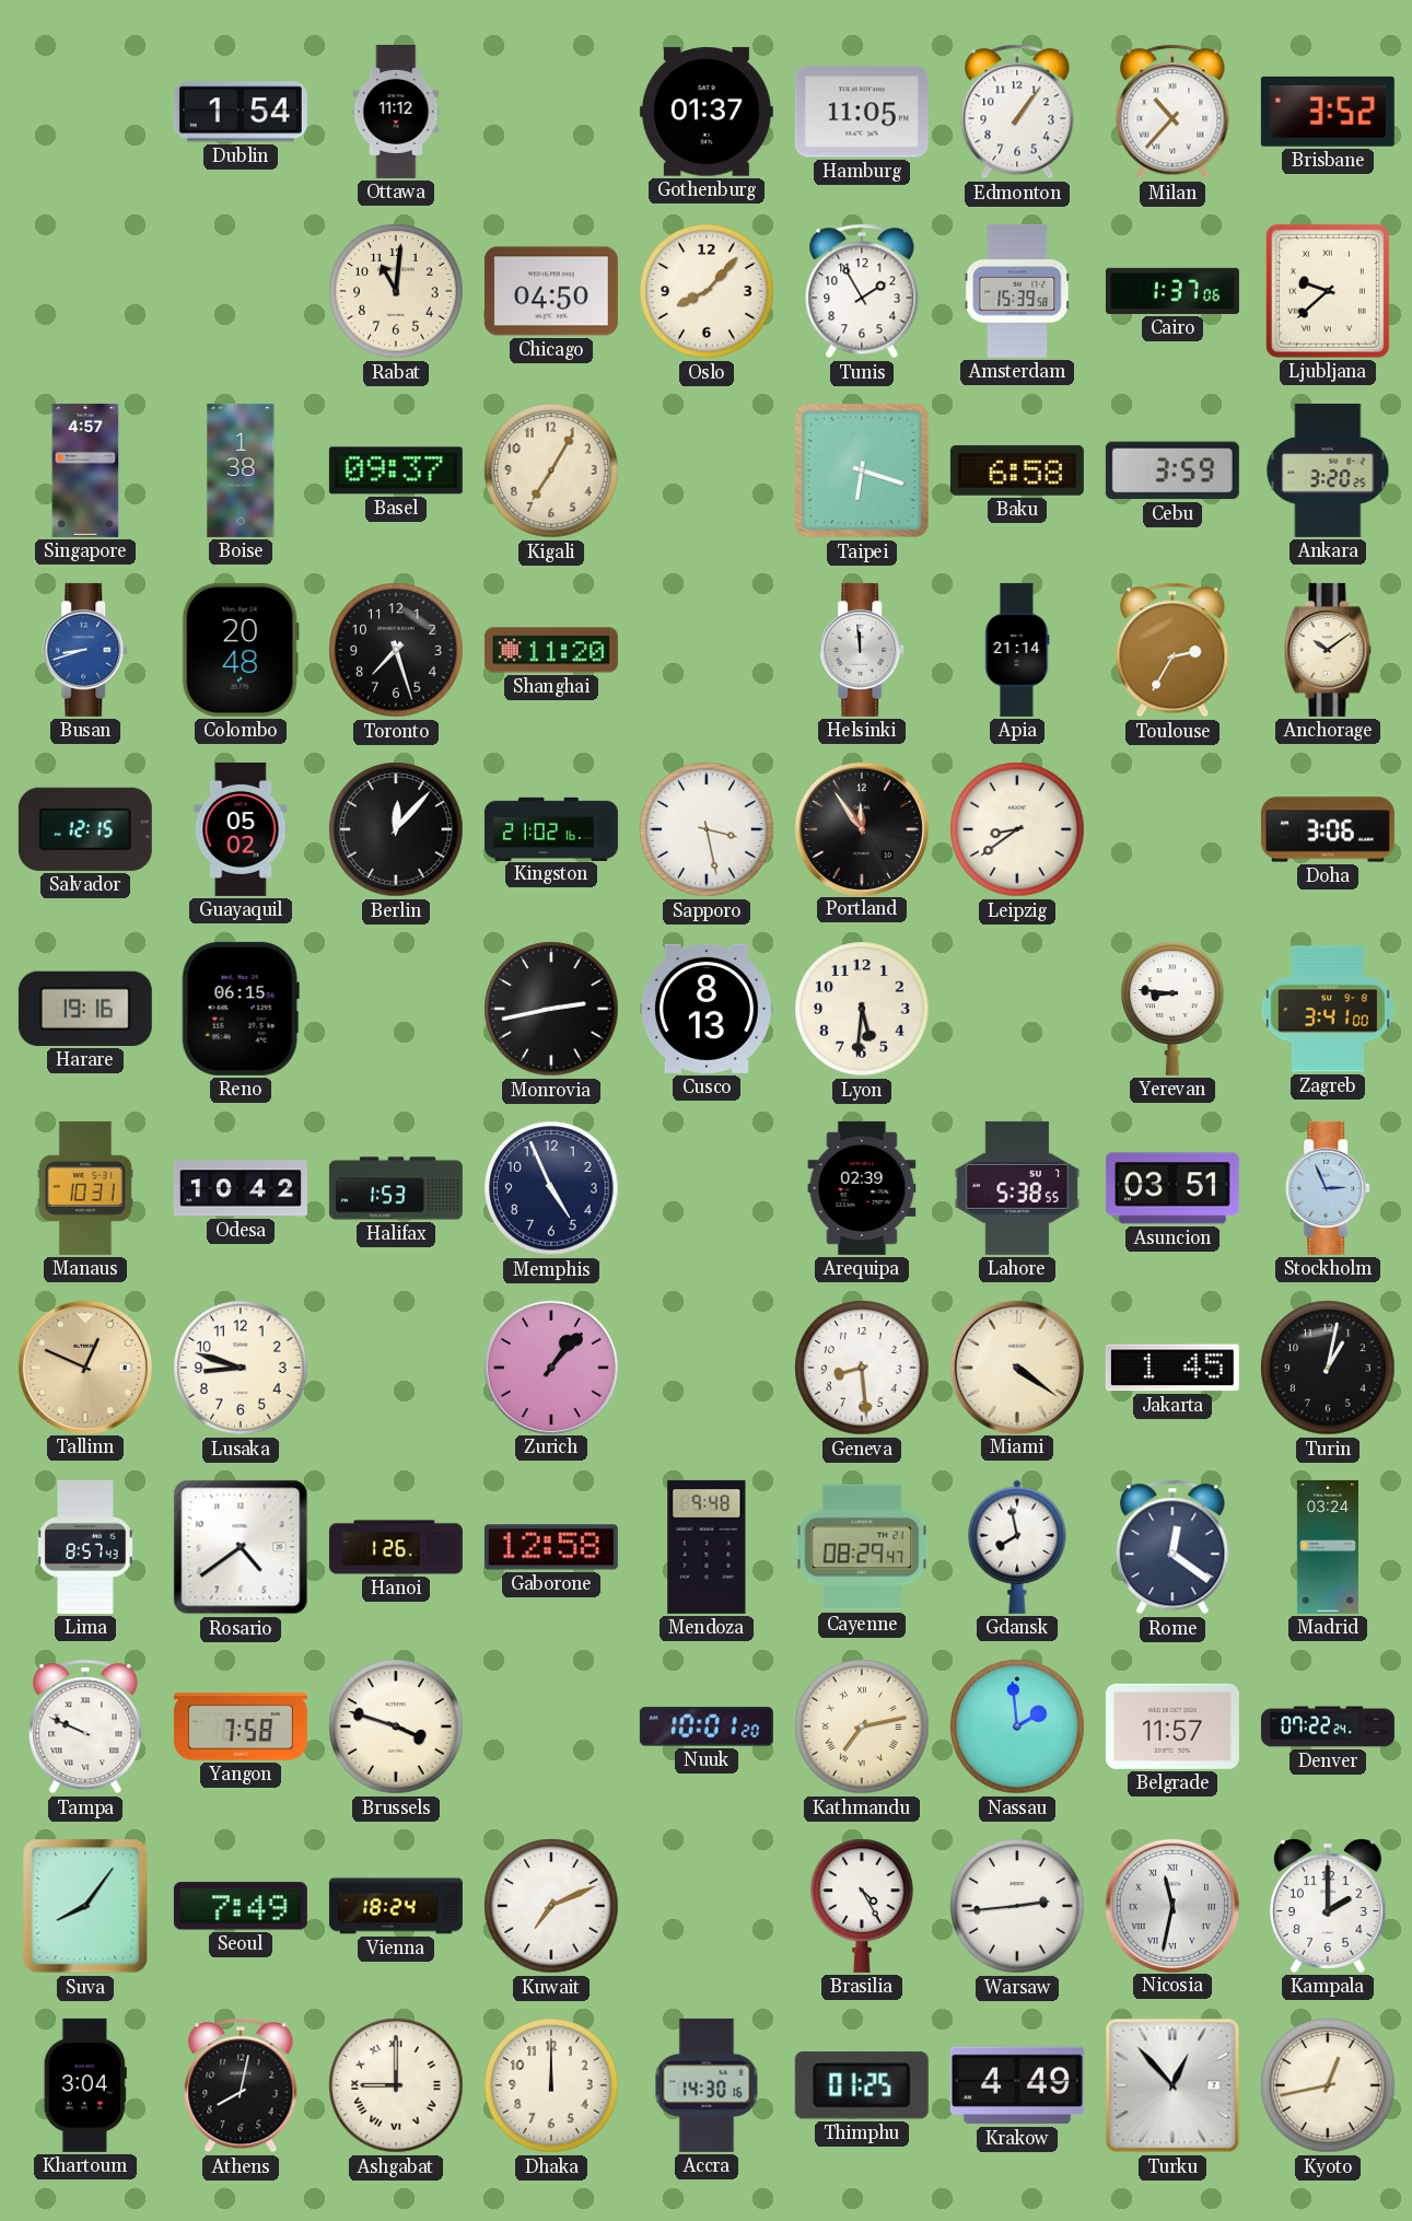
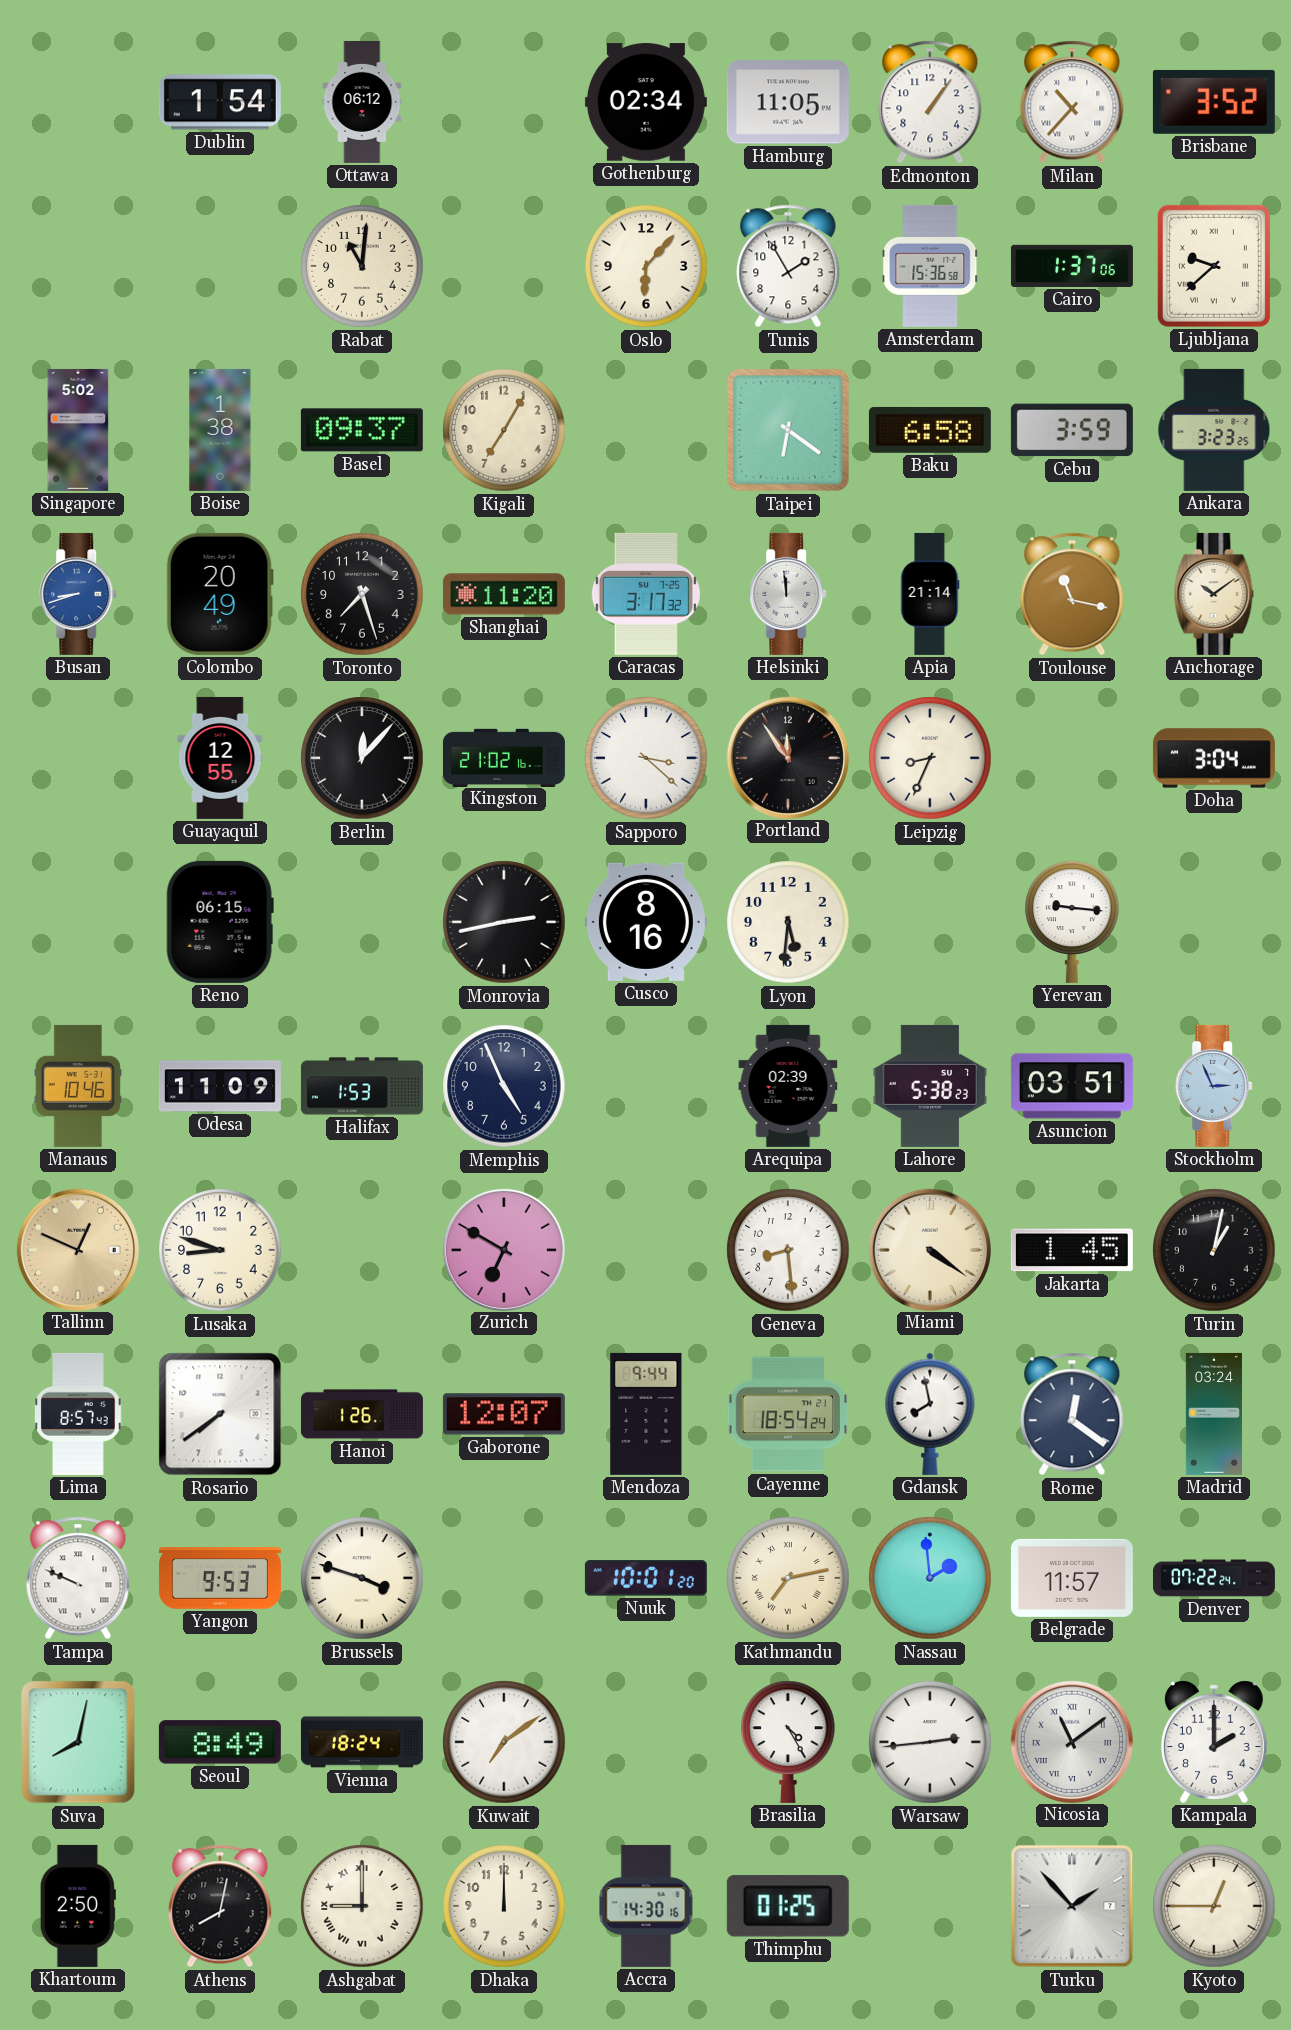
Ottawa: 11:12 -> 06:12
Gothenburg: 01:37 -> 02:34
Chicago: 04:50 -> none
Oslo: 8:07 -> 6:07
Amsterdam: 15:39 -> 15:36
Singapore: 4:57 -> 5:02
Taipei: 6:18 -> 6:21
Ankara: 3:20 -> 3:23
Colombo: 20:48 -> 20:49
Caracas: none -> 3:17
Toulouse: 2:35 -> 11:17
Salvador: 12:15 -> none
Guayaquil: 05:02 -> 12:55
Sapporo: 3:28 -> 3:22
Leipzig: 8:39 -> 8:34
Doha: 3:06 -> 3:04
Harare: 19:16 -> none
Cusco: 8:13 -> 8:16
Yerevan: 8:46 -> 9:16
Zagreb: 3:41 -> none
Manaus: 10:31 -> 10:46
Odesa: 10:42 -> 11:09
Lahore: 5:38:55 -> 5:38:23
Zurich: 1:07 -> 6:50
Rosario: 4:39 -> 7:39
Gaborone: 12:58 -> 12:07
Mendoza: 9:48 -> 9:44
Cayenne: 08:29 -> 18:54
Yangon: 7:58 -> 9:53
Suva: 8:06 -> 8:02
Seoul: 7:49 -> 8:49
Kuwait: 7:11 -> 7:09
Nicosia: 11:32 -> 11:09
Khartoum: 3:04 -> 2:50
Krakow: 4:49 -> none
Turku: 12:53 -> 1:53
Kyoto: 12:43 -> 12:45
